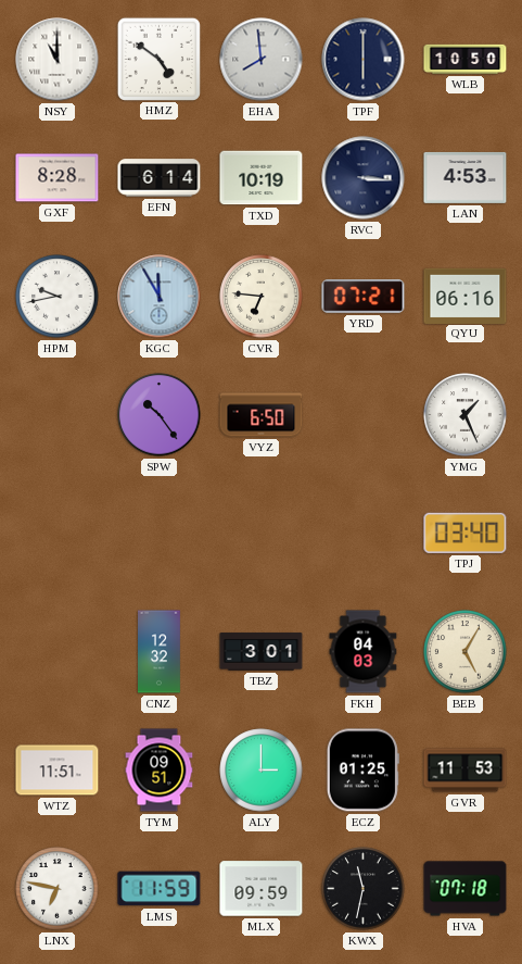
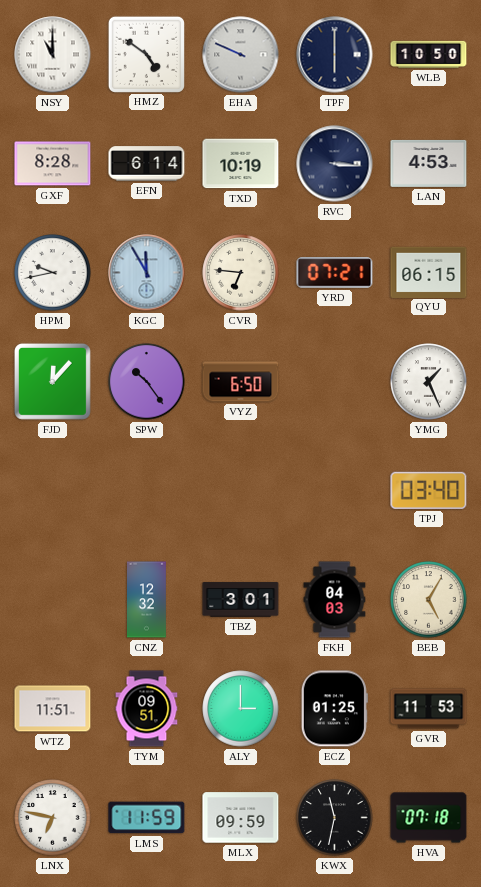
EHA: 7:59 -> 9:49
QYU: 06:16 -> 06:15
FJD: none -> 12:07
